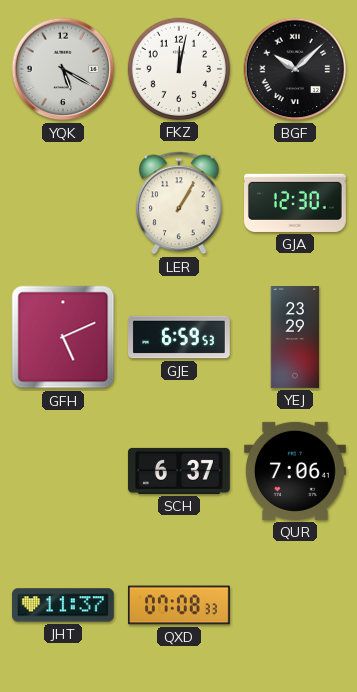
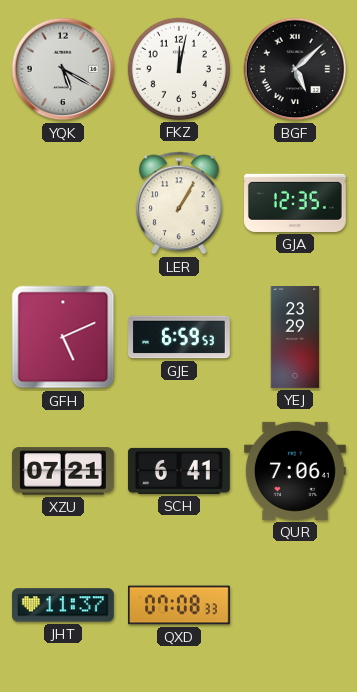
BGF: 10:08 -> 5:08
GJA: 12:30 -> 12:35
XZU: none -> 07:21
SCH: 6:37 -> 6:41
